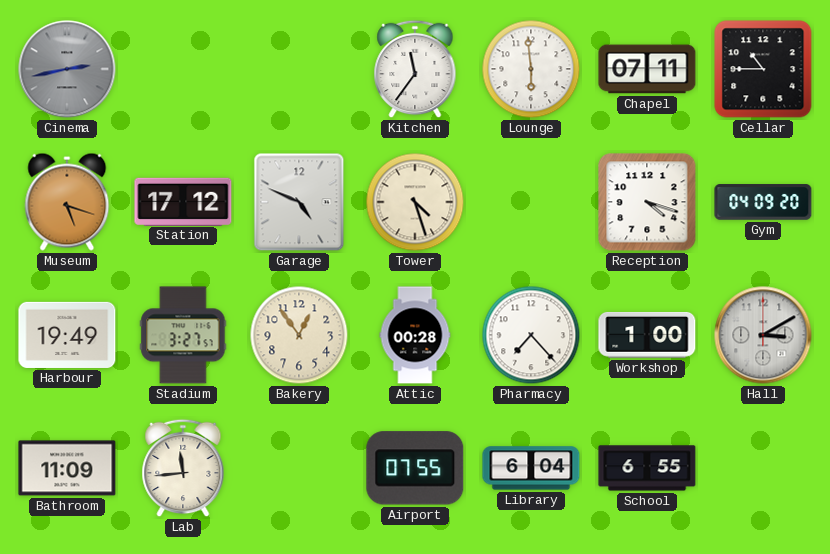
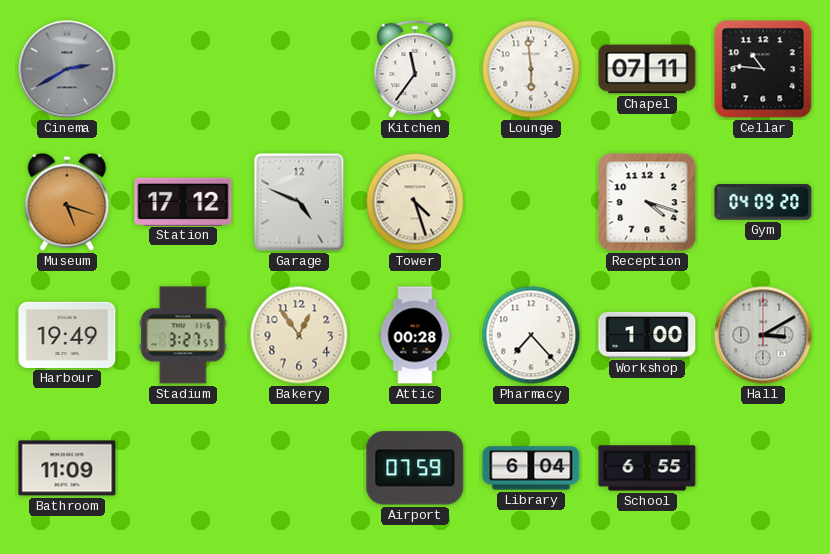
Cinema: 2:43 -> 2:40
Cellar: 10:45 -> 10:46
Lab: 11:44 -> none
Airport: 07:55 -> 07:59
